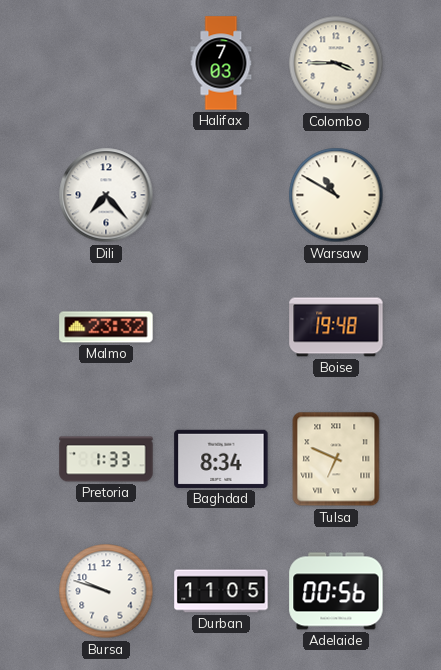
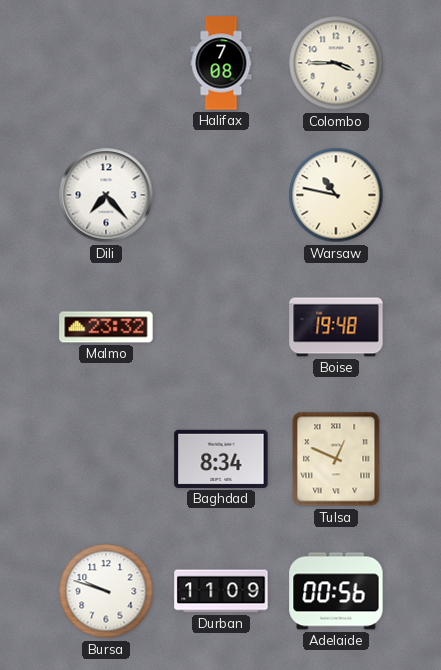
Halifax: 7:03 -> 7:08
Warsaw: 10:50 -> 10:47
Pretoria: 1:33 -> none
Tulsa: 6:49 -> 12:49
Durban: 11:05 -> 11:09
